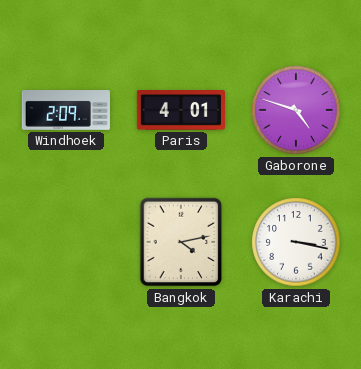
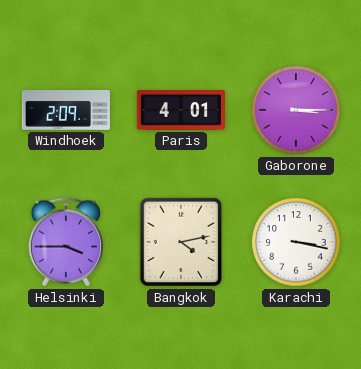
Gaborone: 4:48 -> 3:15
Helsinki: none -> 3:45
